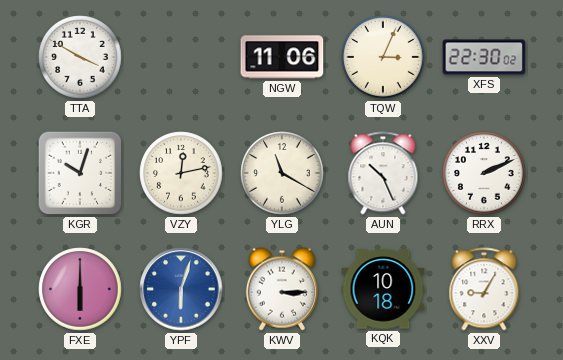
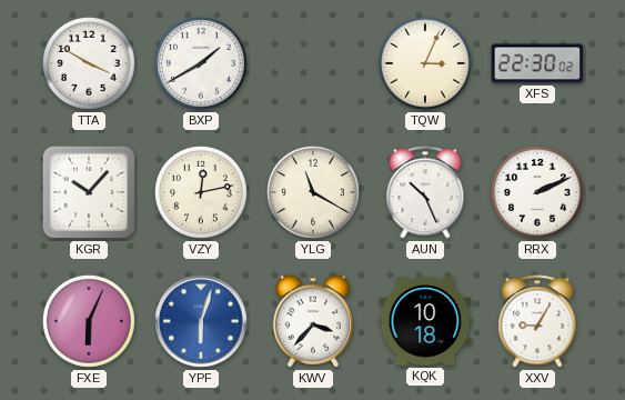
BXP: none -> 1:40
NGW: 11:06 -> none
KGR: 10:03 -> 10:07
FXE: 6:00 -> 6:04
KWV: 3:15 -> 3:37
